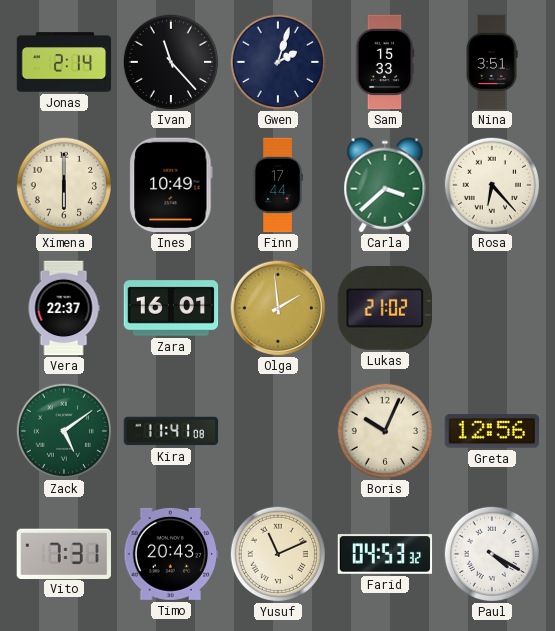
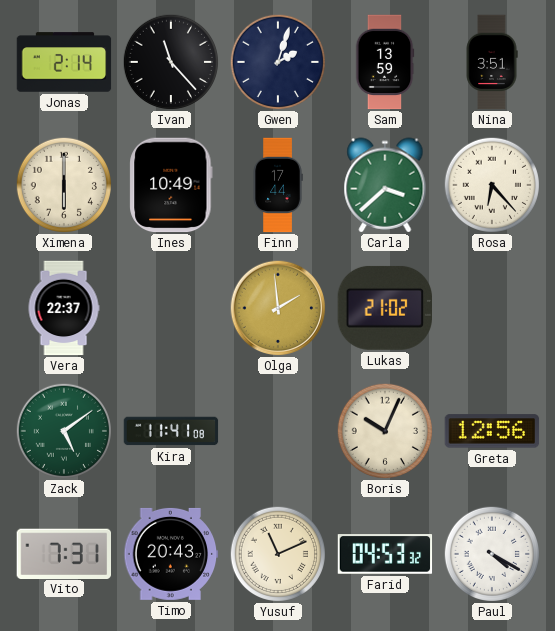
Sam: 15:33 -> 13:59
Zara: 16:01 -> none
